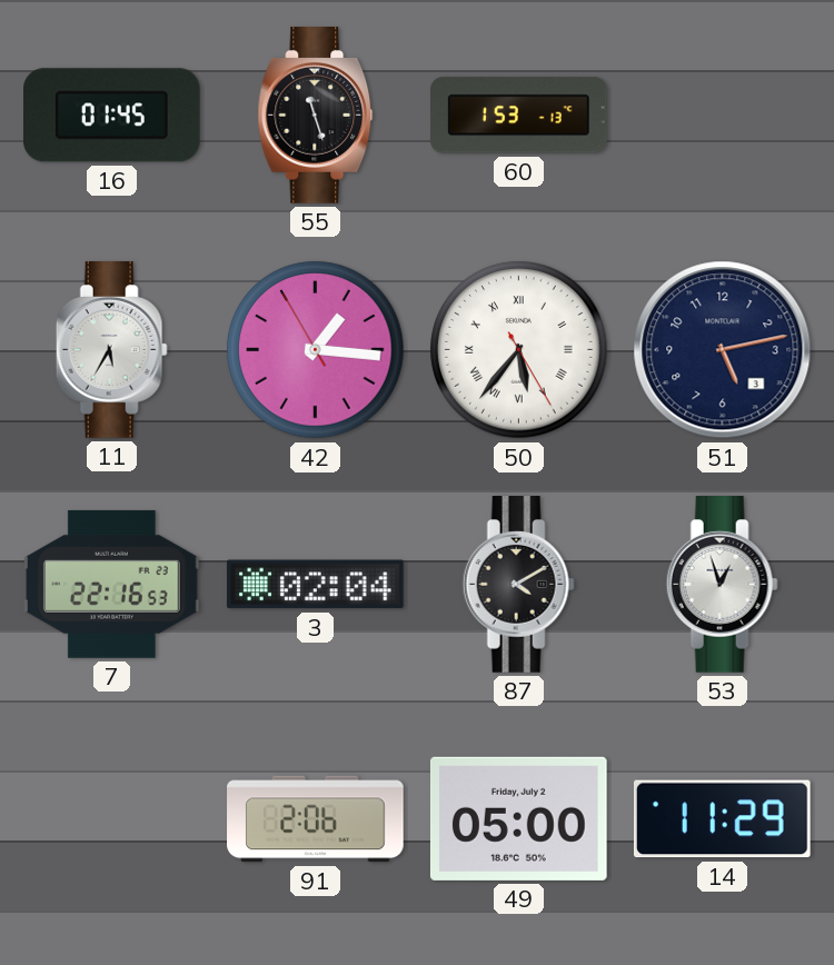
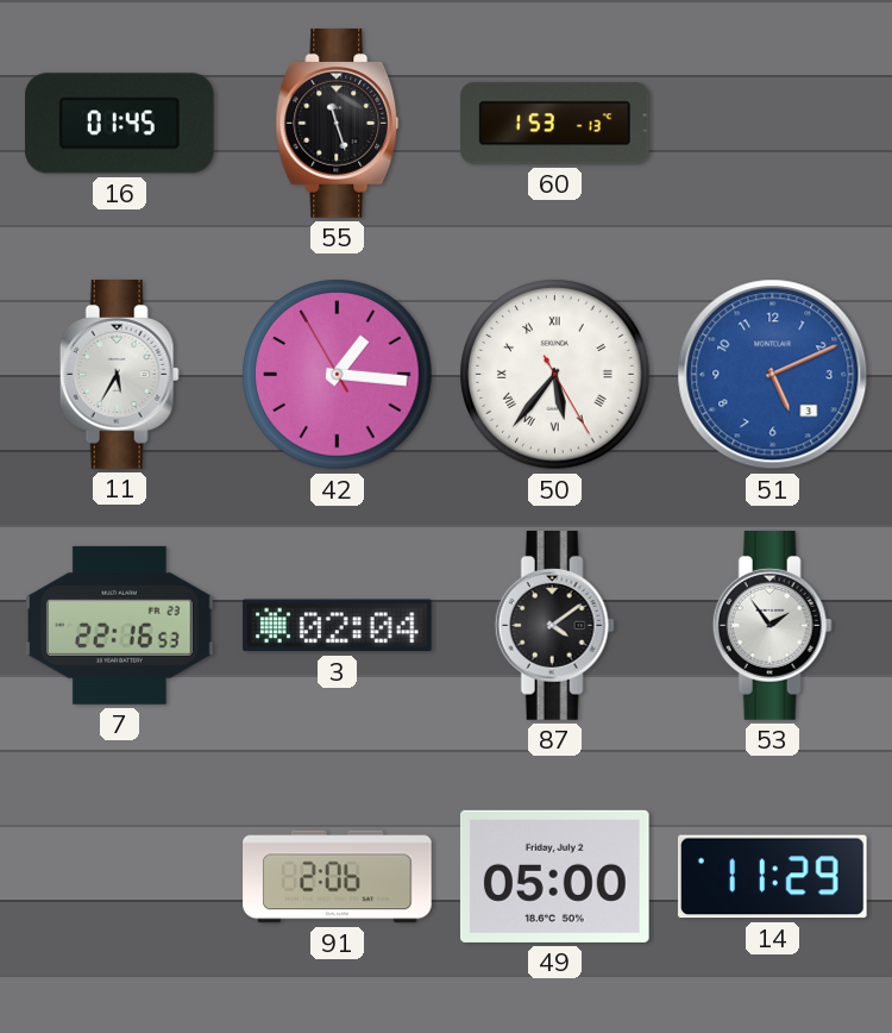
51: 5:13 -> 5:11
51 dial: navy -> blue
87: 4:10 -> 4:09
53: 12:57 -> 1:54
